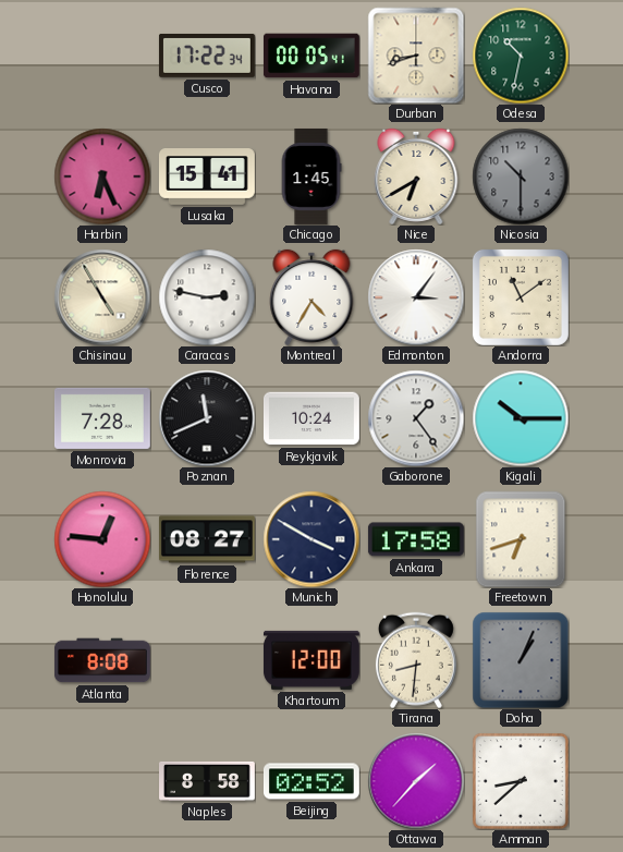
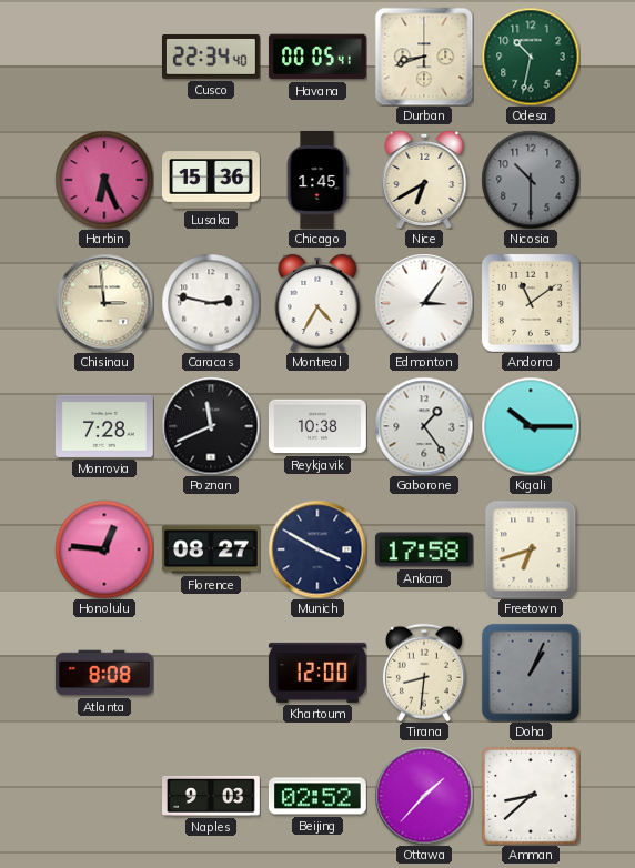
Cusco: 17:22 -> 22:34
Lusaka: 15:41 -> 15:36
Chisinau: 4:55 -> 2:59
Reykjavik: 10:24 -> 10:38
Naples: 8:58 -> 9:03
